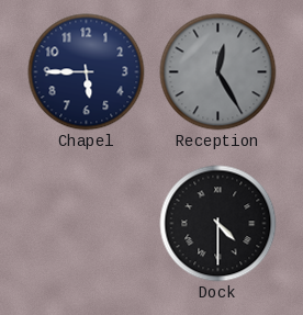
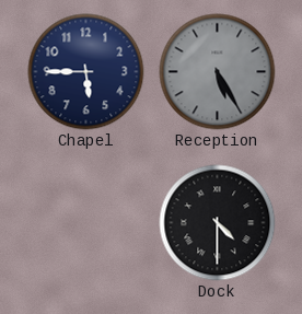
Reception: 12:25 -> 5:25
